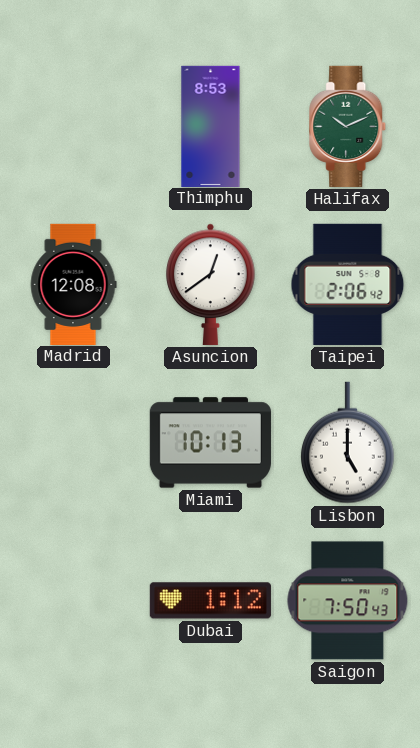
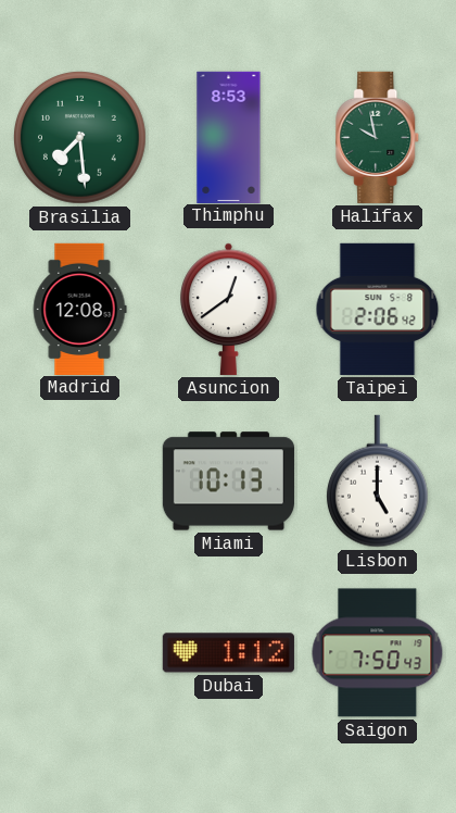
Brasilia: none -> 7:29
Halifax: 10:11 -> 9:58
